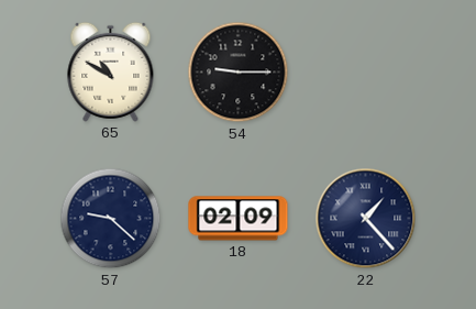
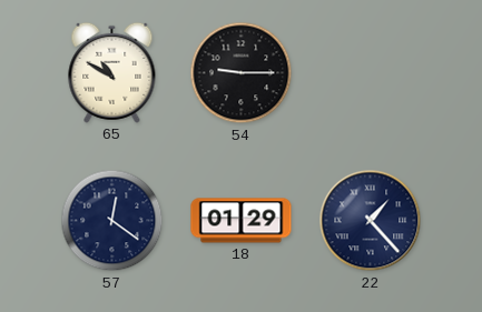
57: 9:22 -> 12:21
18: 02:09 -> 01:29
